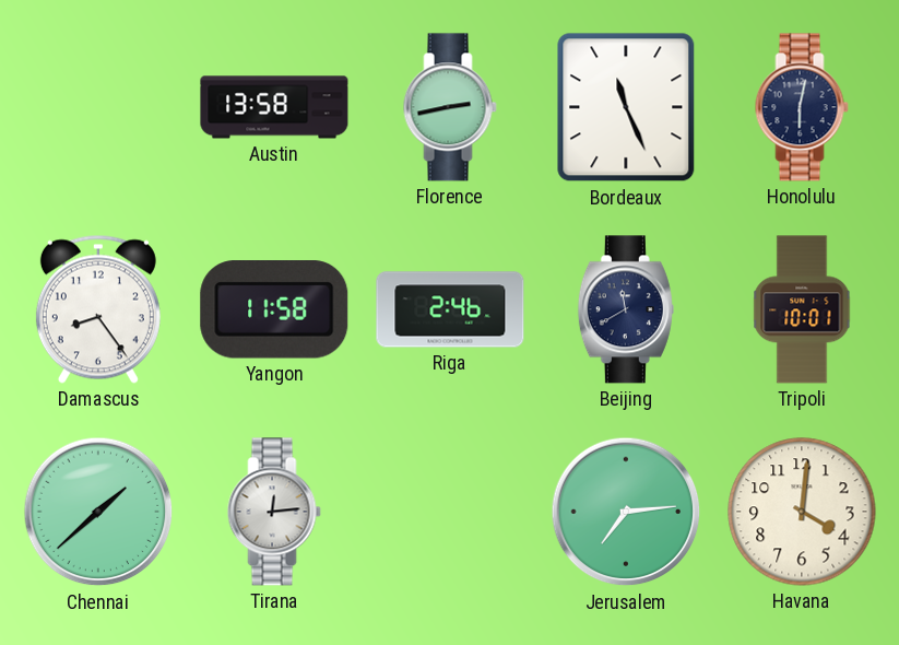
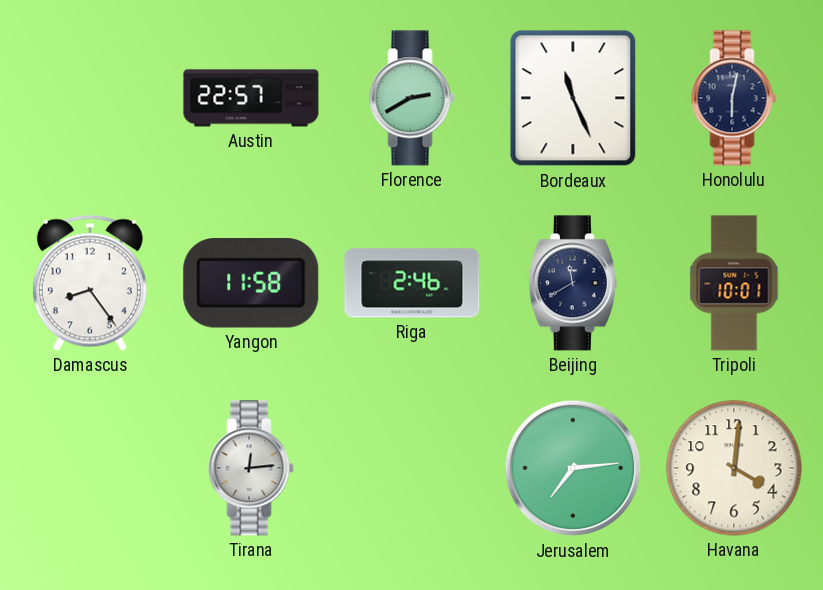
Austin: 13:58 -> 22:57
Florence: 2:43 -> 2:40
Chennai: 1:38 -> none
